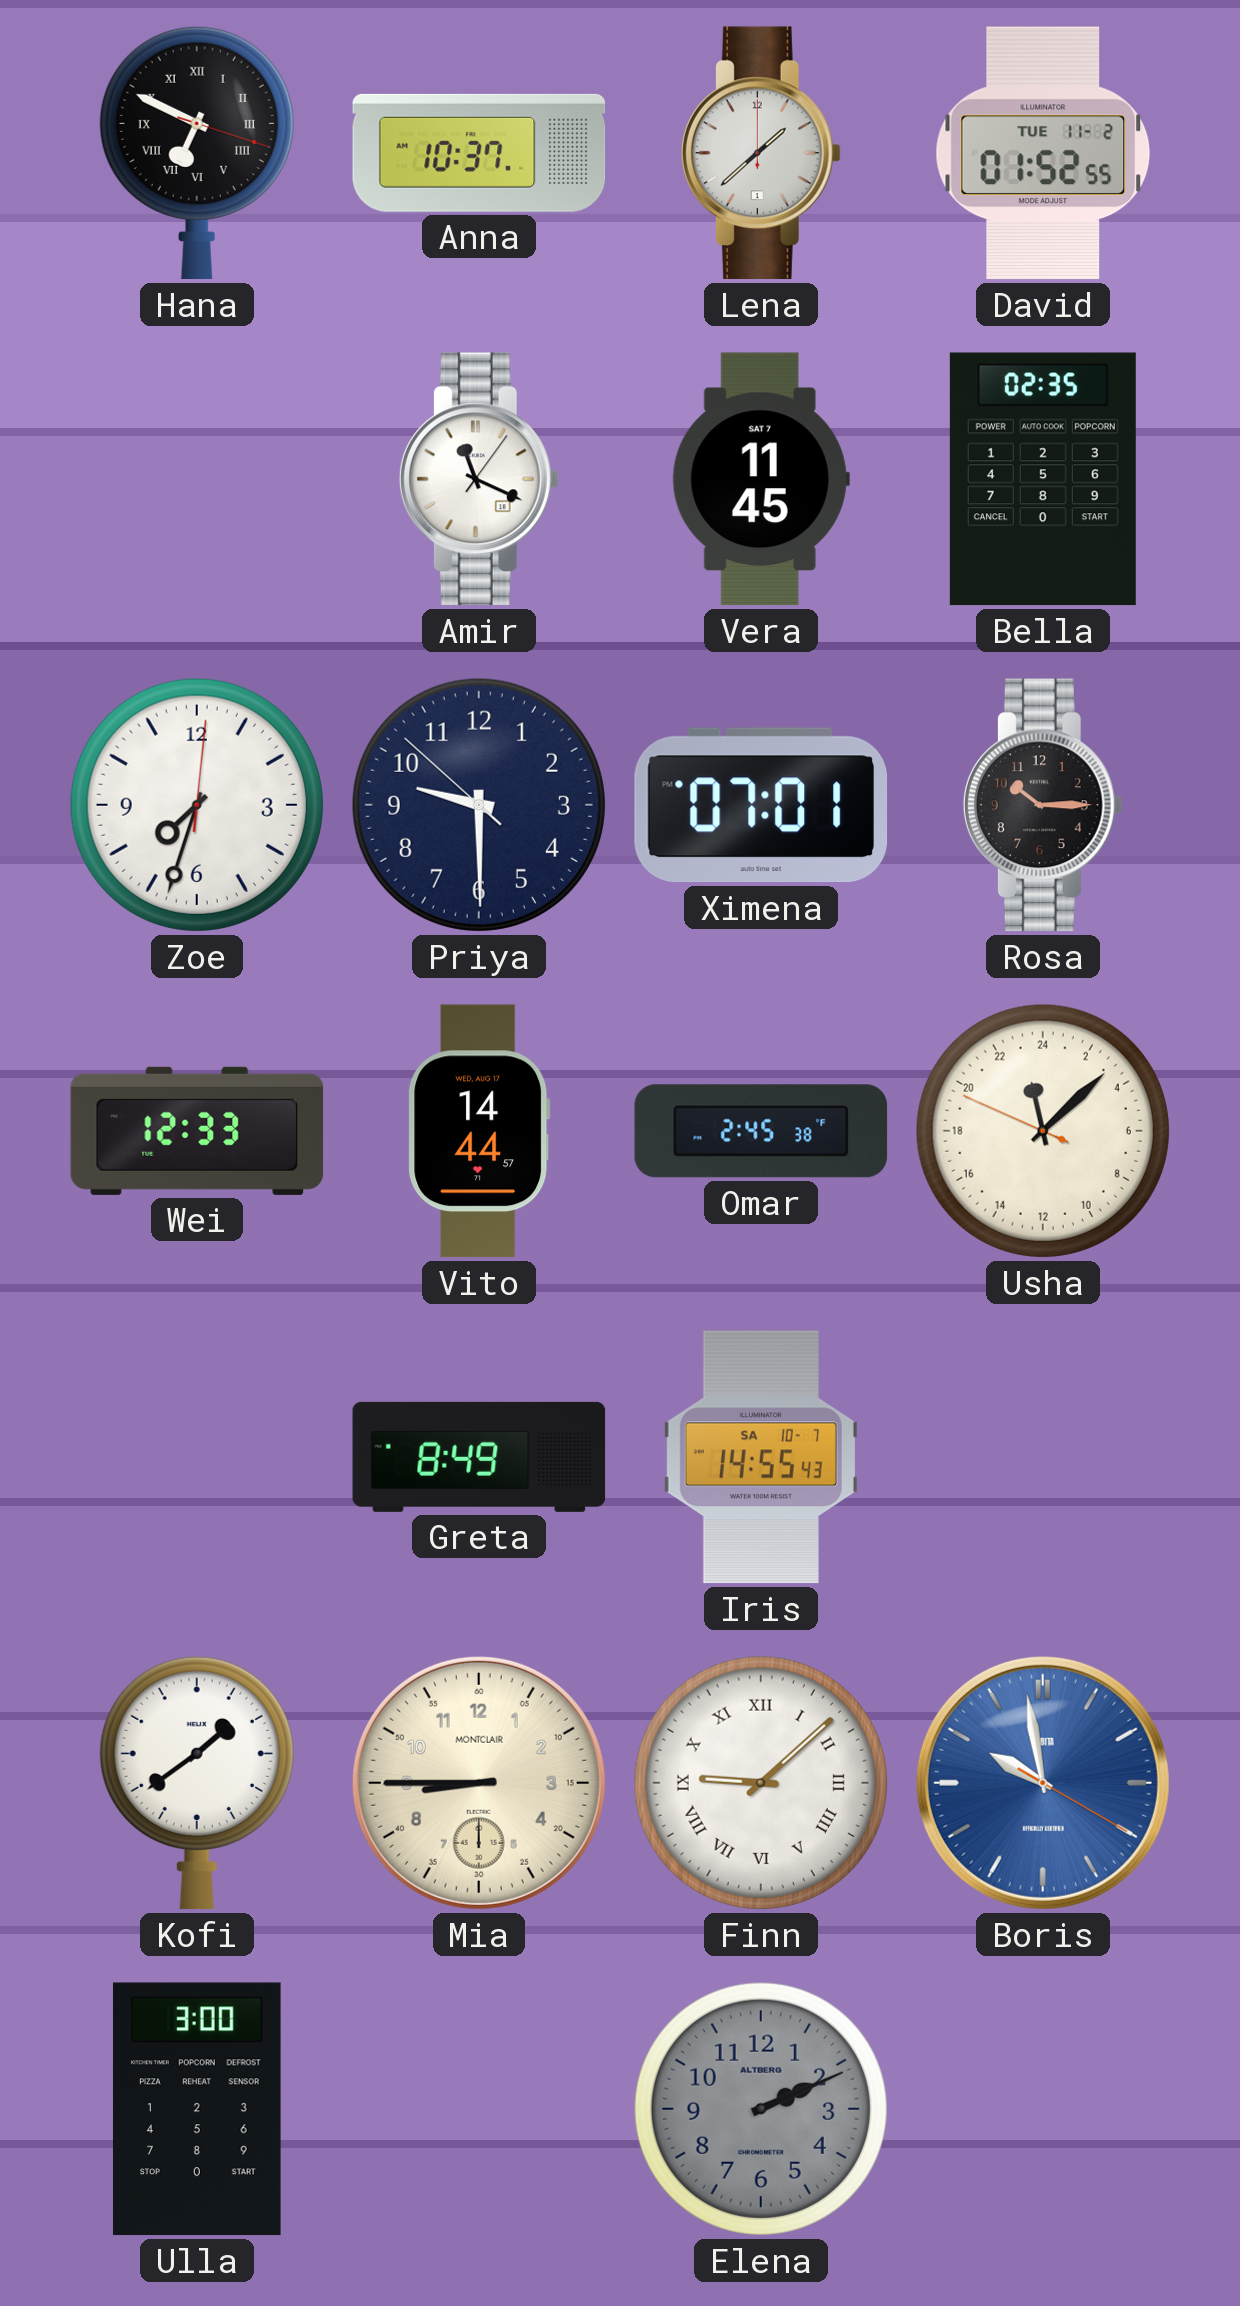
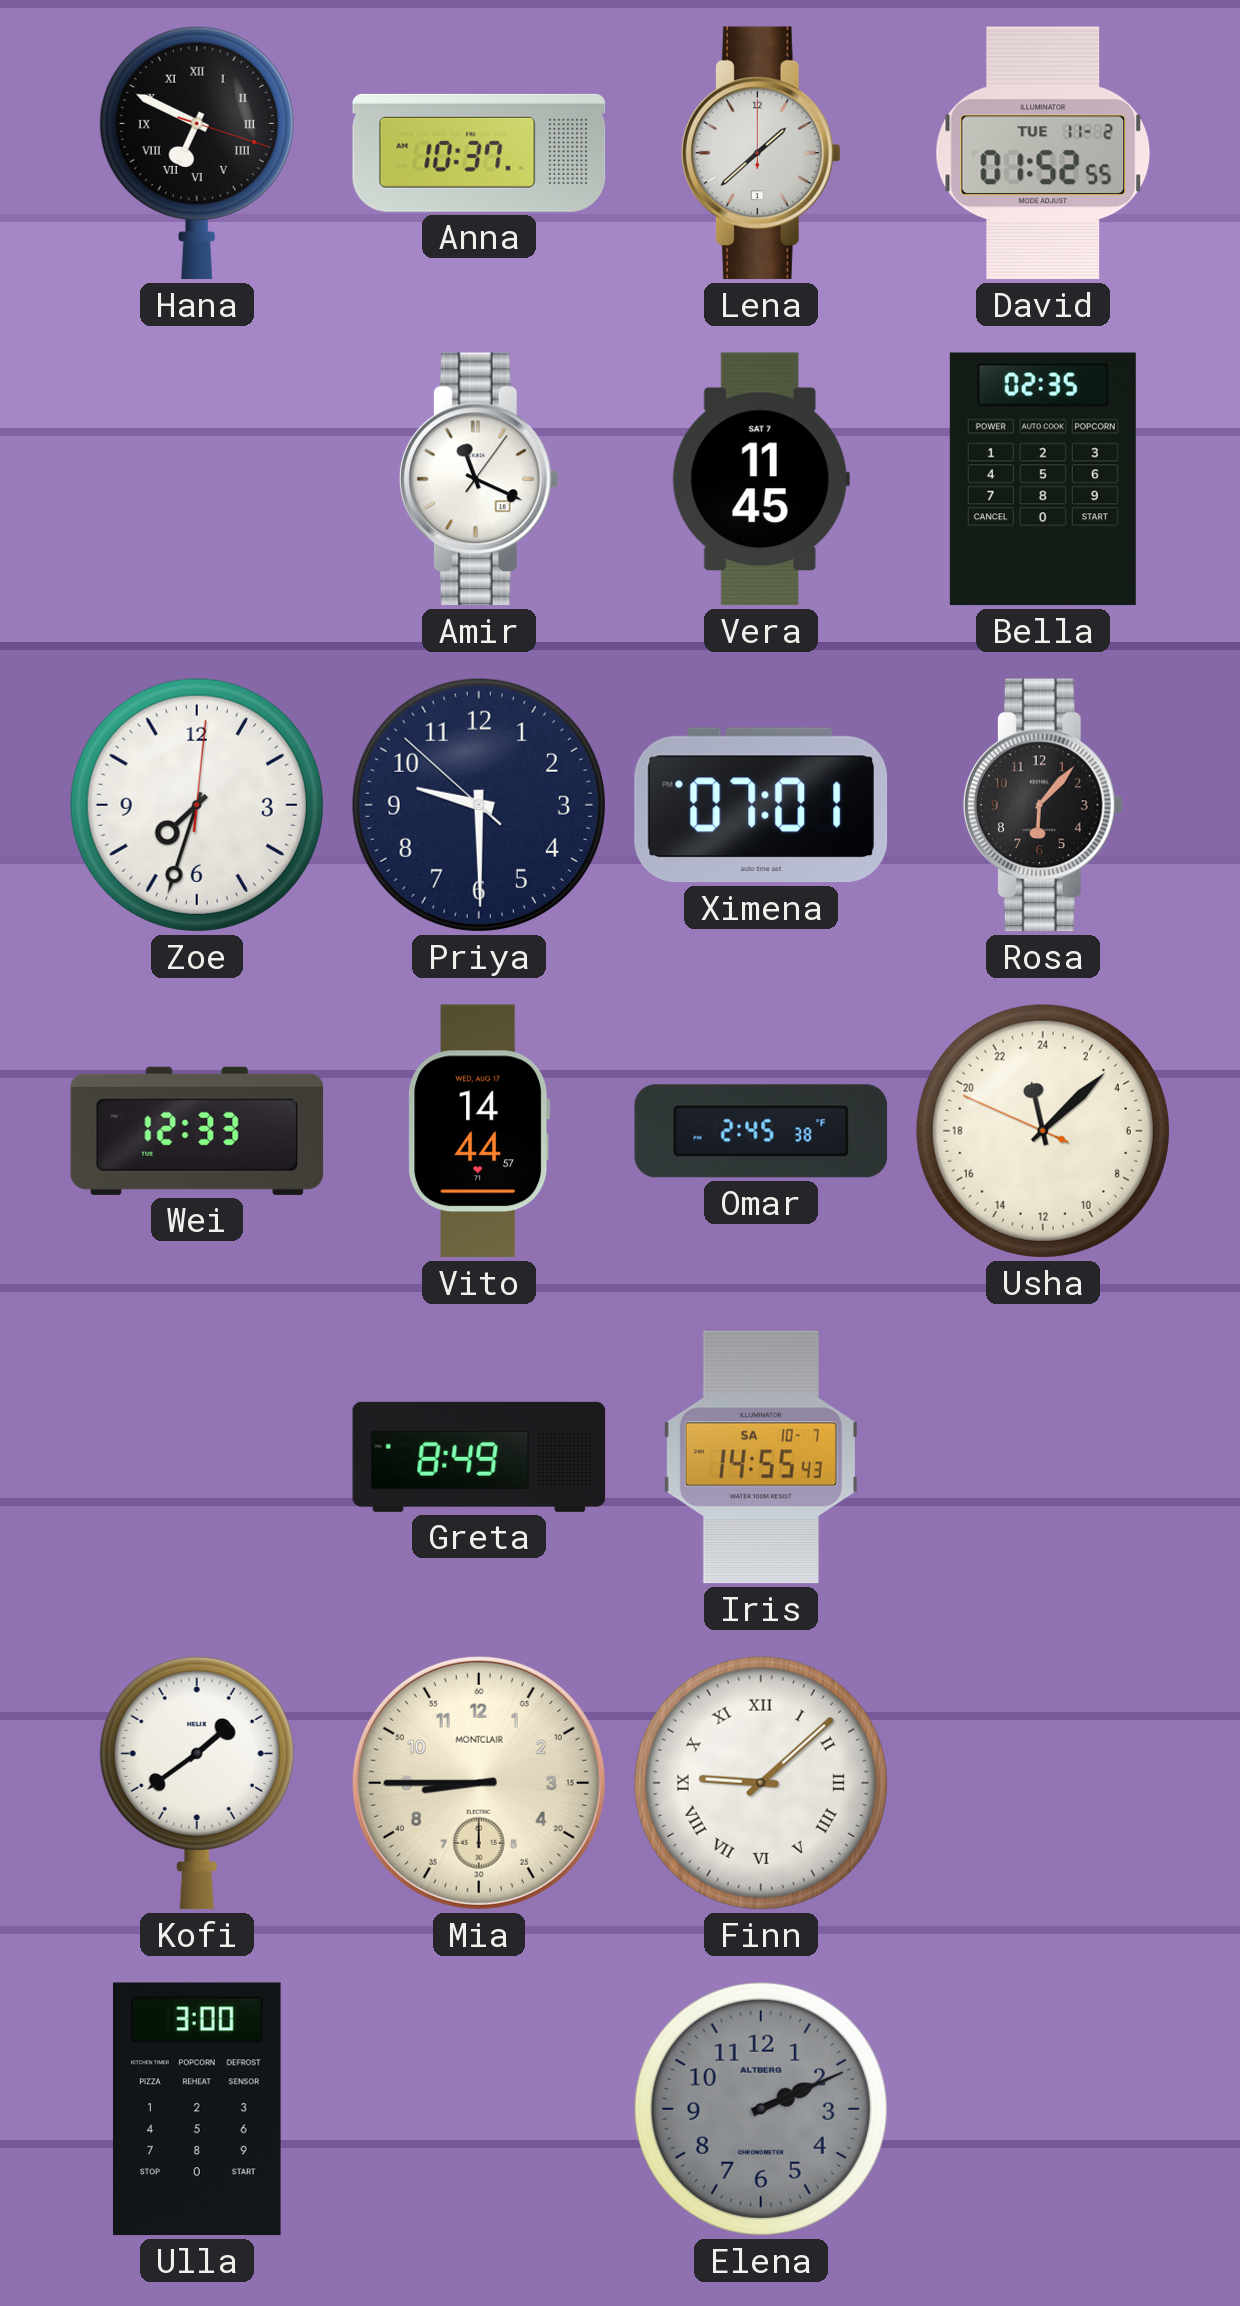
Rosa: 10:15 -> 6:07
Boris: 9:58 -> none
